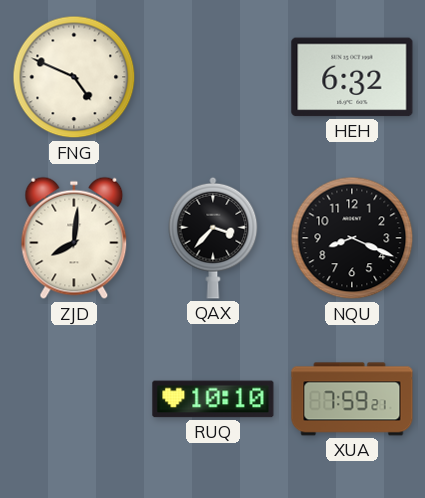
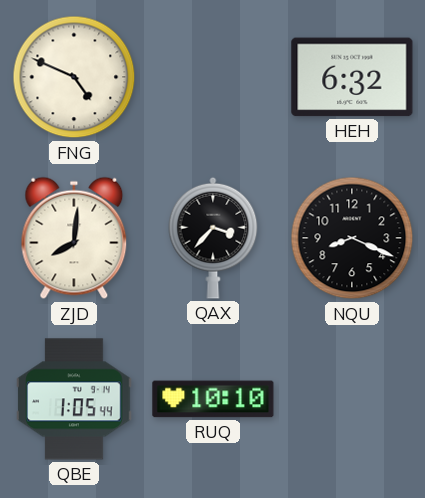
QBE: none -> 1:05
XUA: 7:59 -> none
